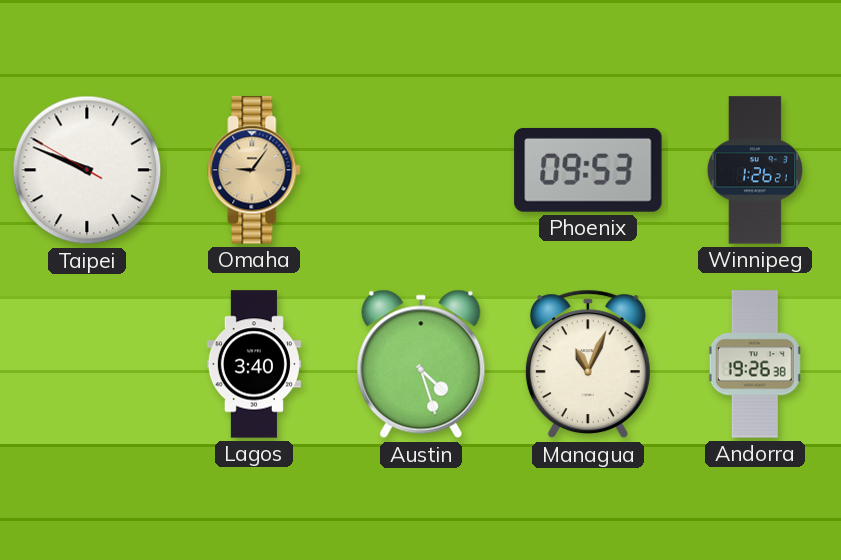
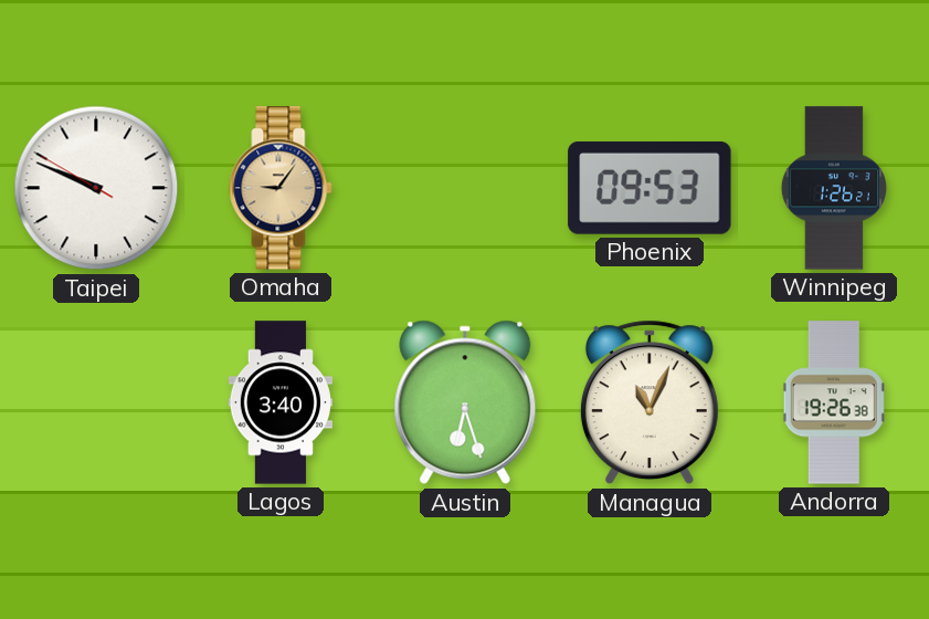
Austin: 4:27 -> 6:27
